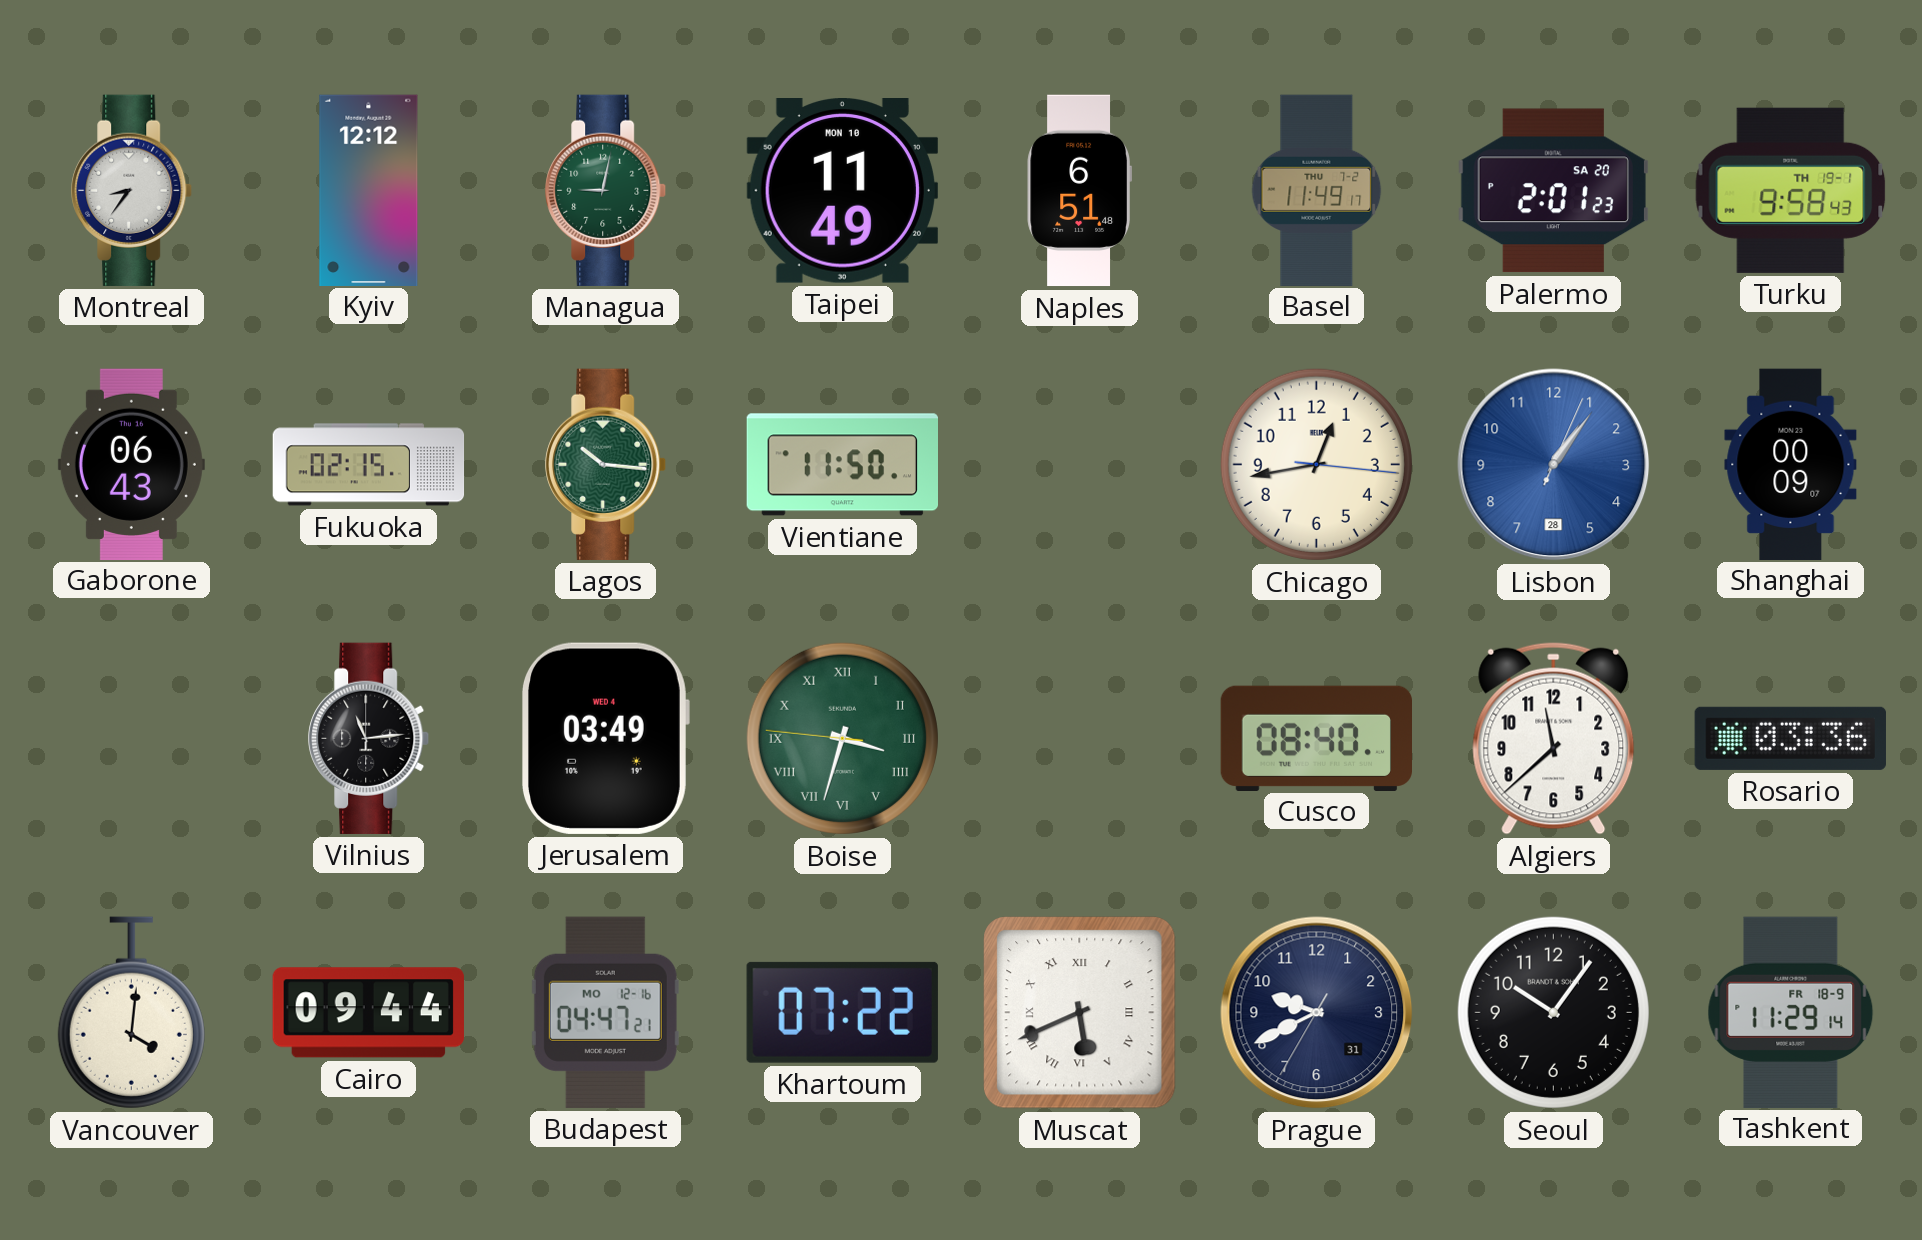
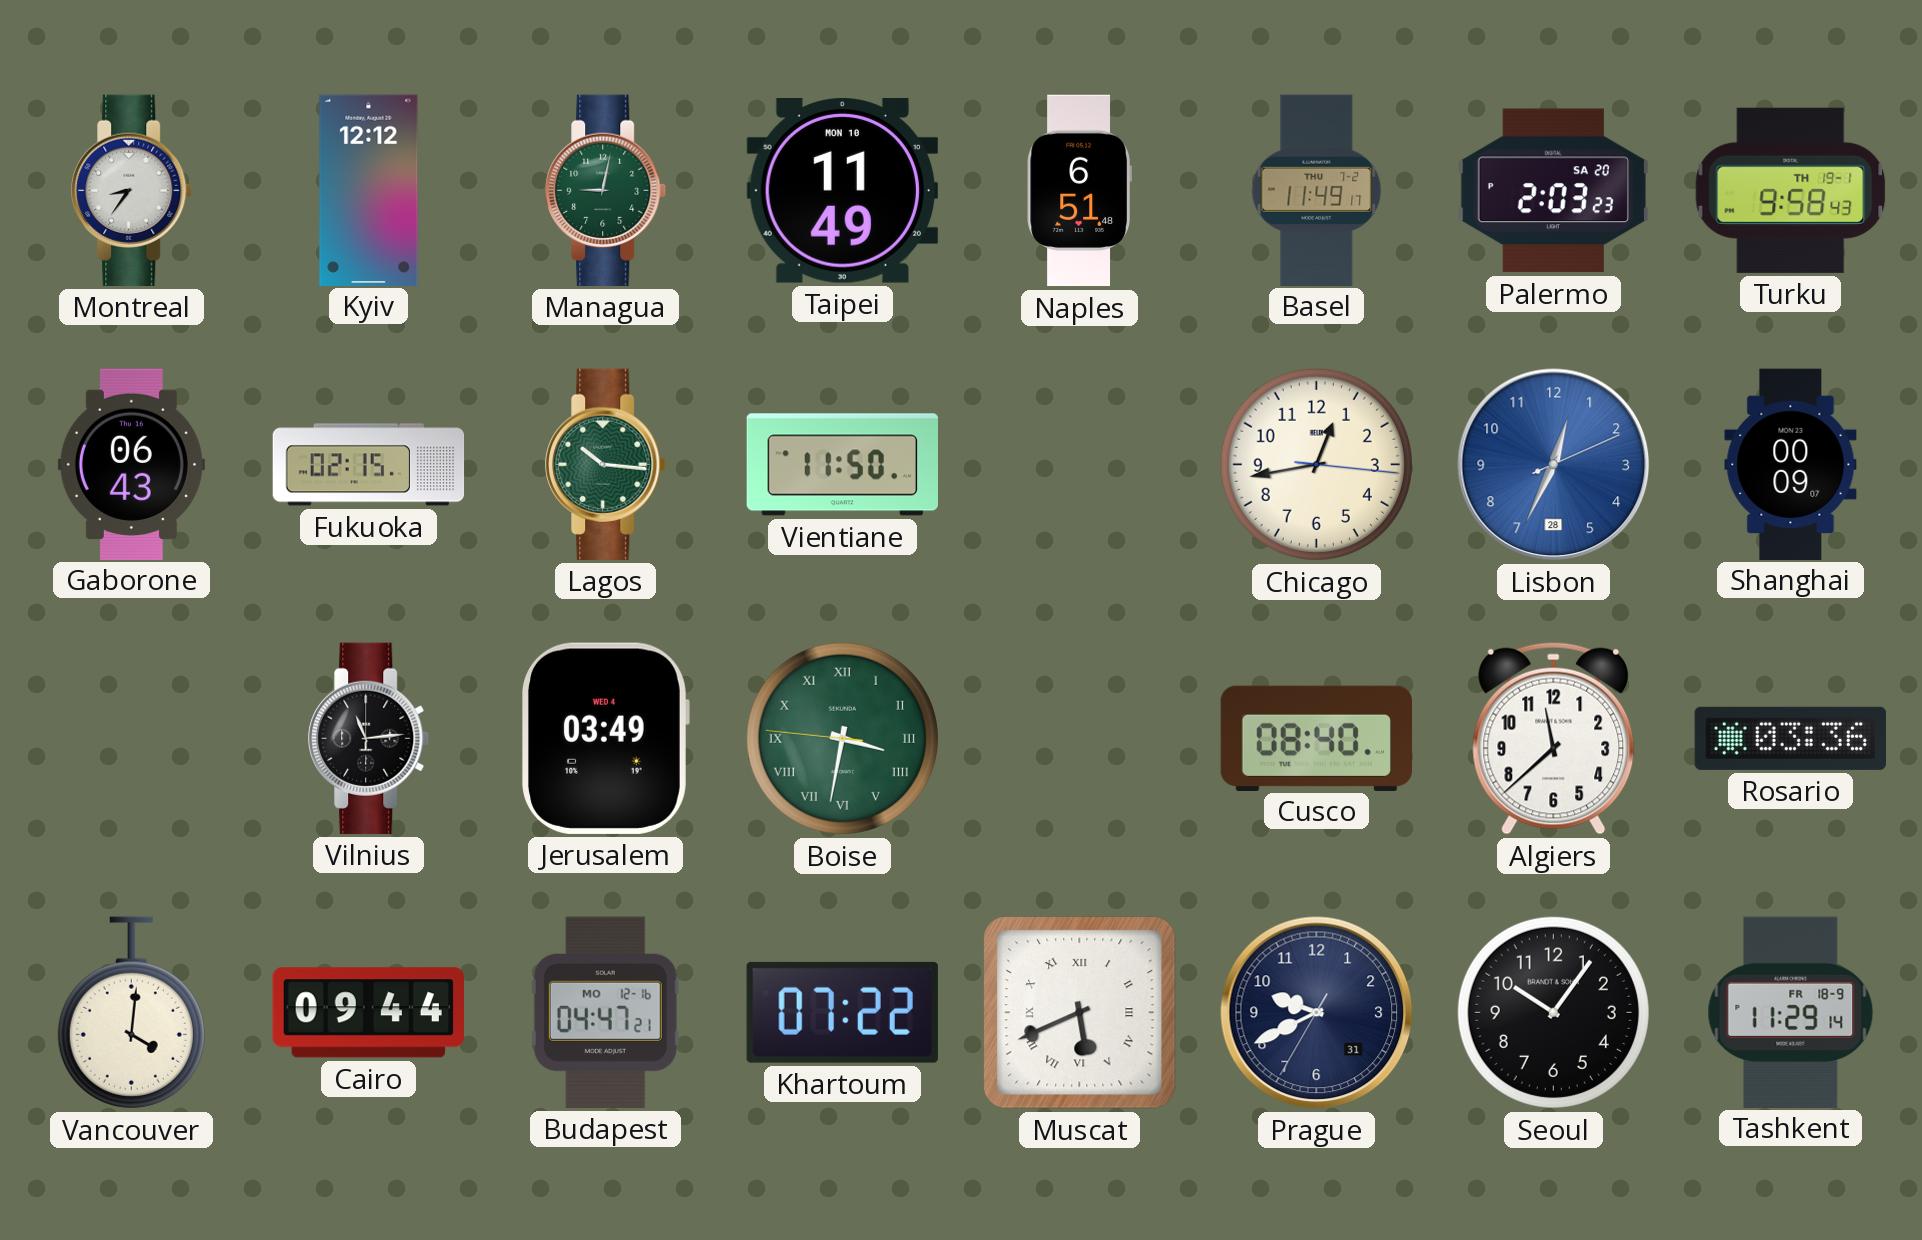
Palermo: 2:01 -> 2:03
Lisbon: 1:06 -> 12:34
Boise: 3:32 -> 3:31
